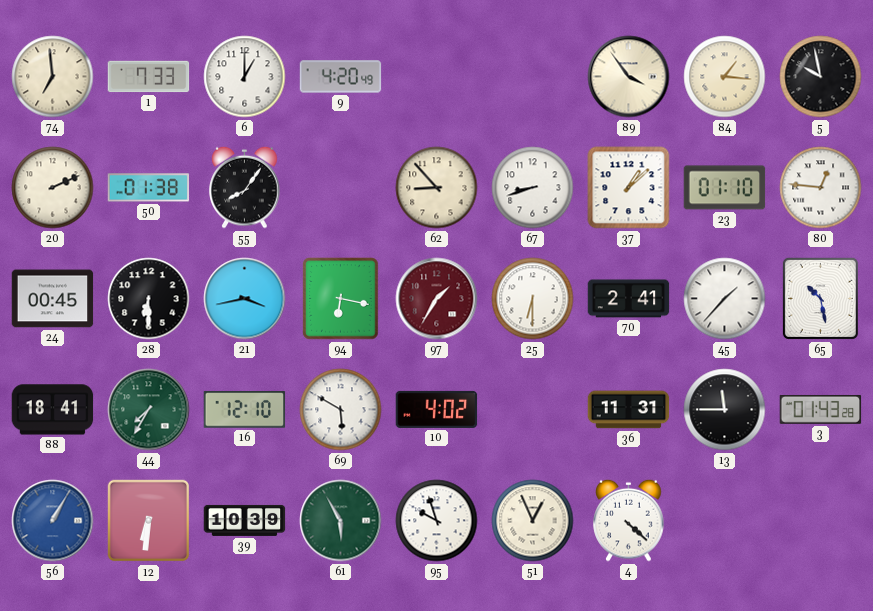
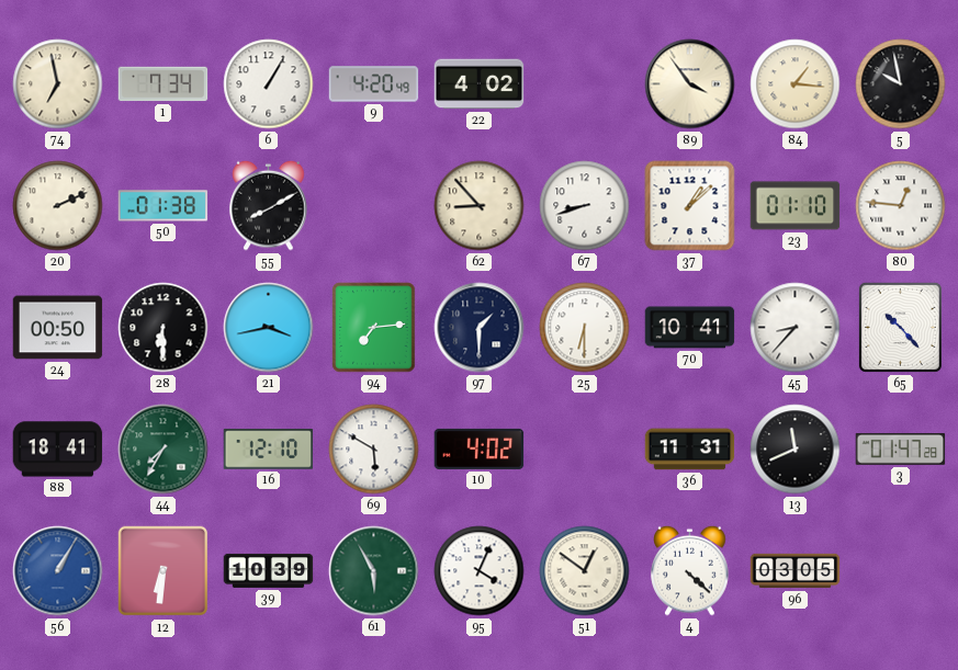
74: 6:59 -> 6:58
1: 7:33 -> 7:34
6: 1:00 -> 1:05
22: none -> 4:02
55: 8:06 -> 8:10
24: 00:45 -> 00:50
94: 6:17 -> 7:14
97: 1:35 -> 1:30
97 dial: burgundy -> navy
70: 2:41 -> 10:41
45: 1:37 -> 8:37
65: 10:28 -> 10:23
13: 11:45 -> 11:41
3: 01:43 -> 01:47
95: 9:57 -> 4:04
51: 12:56 -> 12:51
96: none -> 03:05
